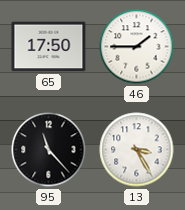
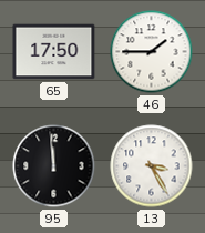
95: 11:23 -> 11:59
